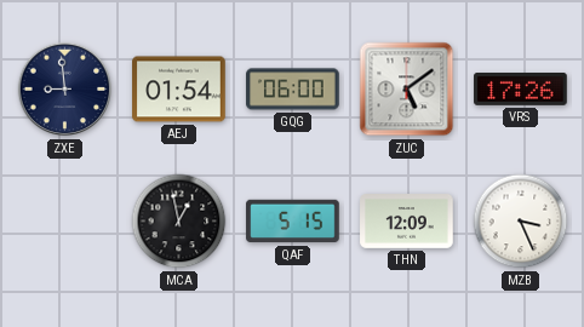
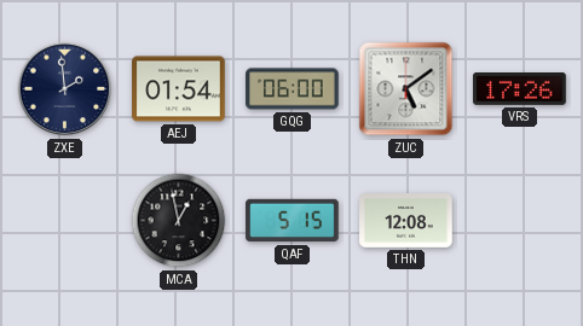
ZXE: 8:59 -> 1:59
THN: 12:09 -> 12:08
MZB: 3:26 -> none
